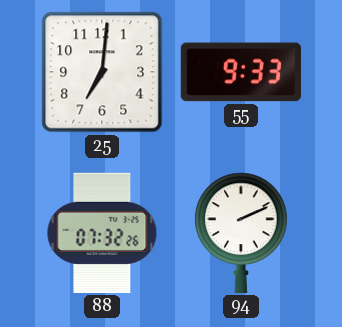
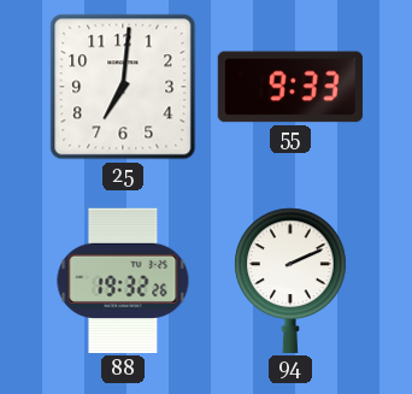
88: 07:32 -> 19:32
